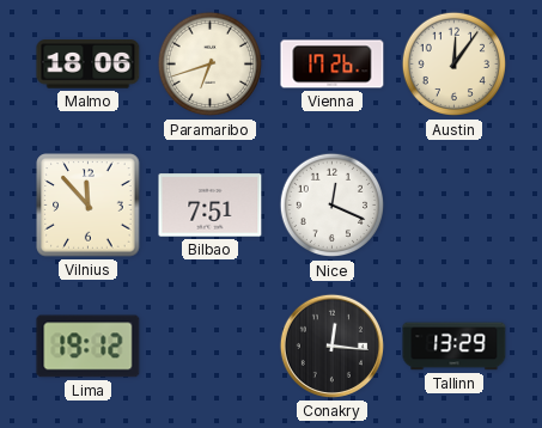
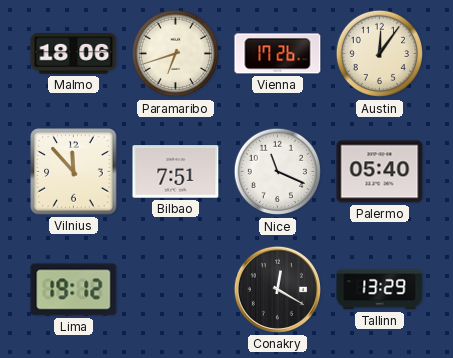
Nice: 12:19 -> 11:19
Palermo: none -> 05:40
Conakry: 12:16 -> 12:20
